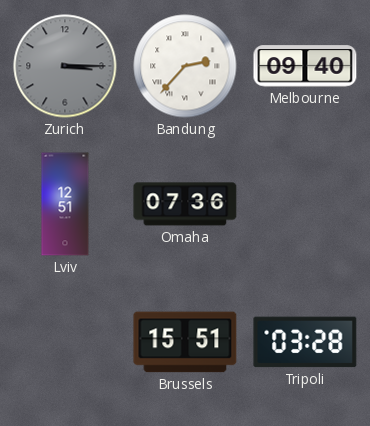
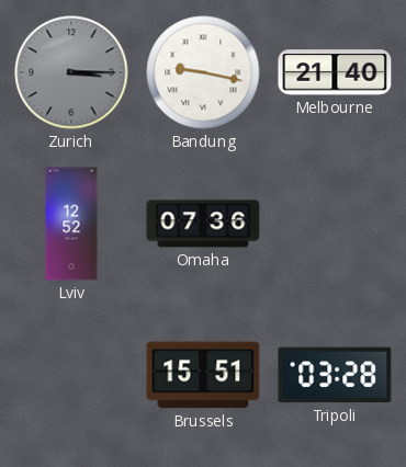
Bandung: 2:37 -> 9:17
Melbourne: 09:40 -> 21:40
Lviv: 12:51 -> 12:52
